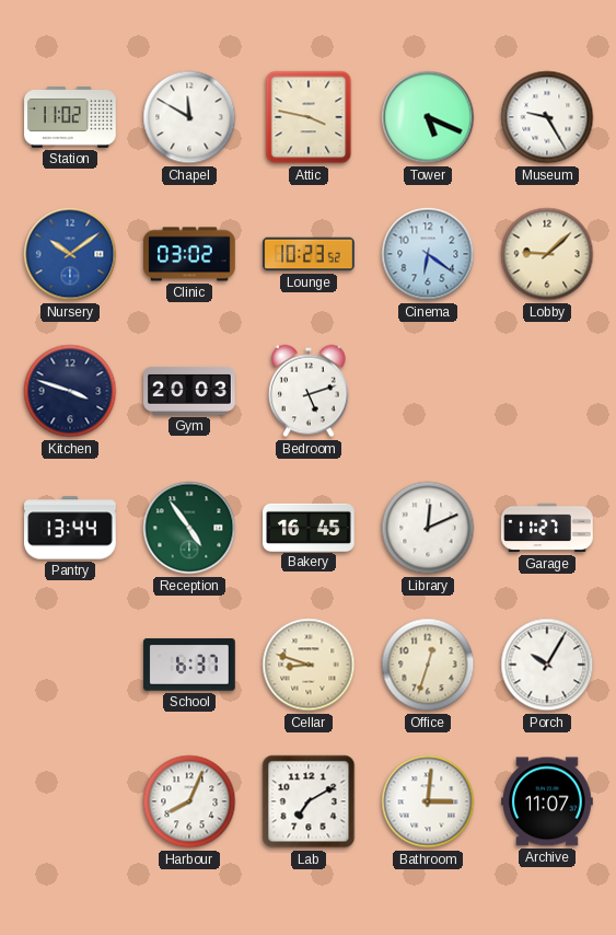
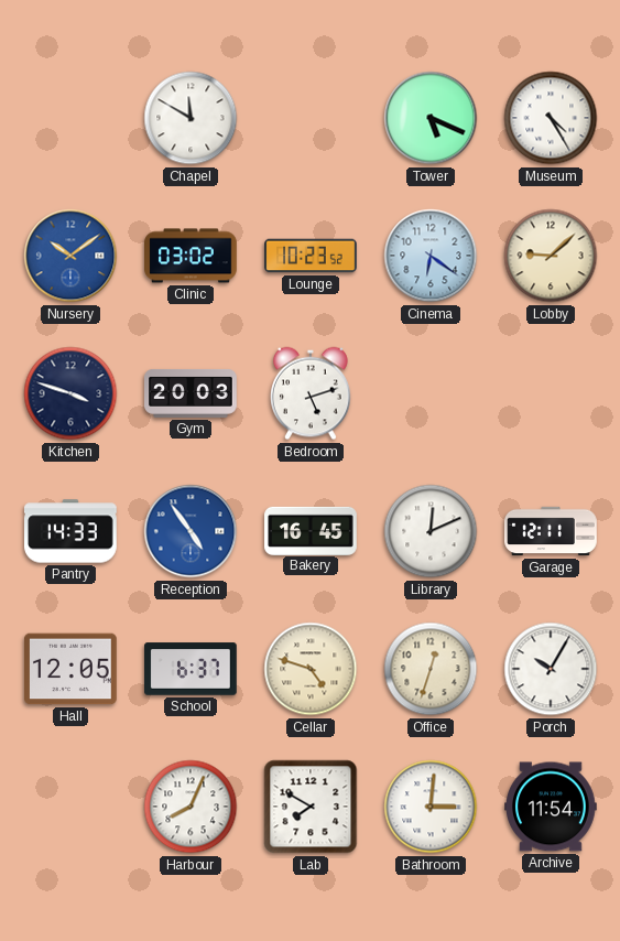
Station: 11:02 -> none
Attic: 3:47 -> none
Museum: 9:25 -> 4:25
Pantry: 13:44 -> 14:33
Reception dial: green -> blue
Garage: 11:27 -> 12:11
Hall: none -> 12:05
Cellar: 8:48 -> 4:48
Lab: 7:10 -> 7:50
Archive: 11:07 -> 11:54
